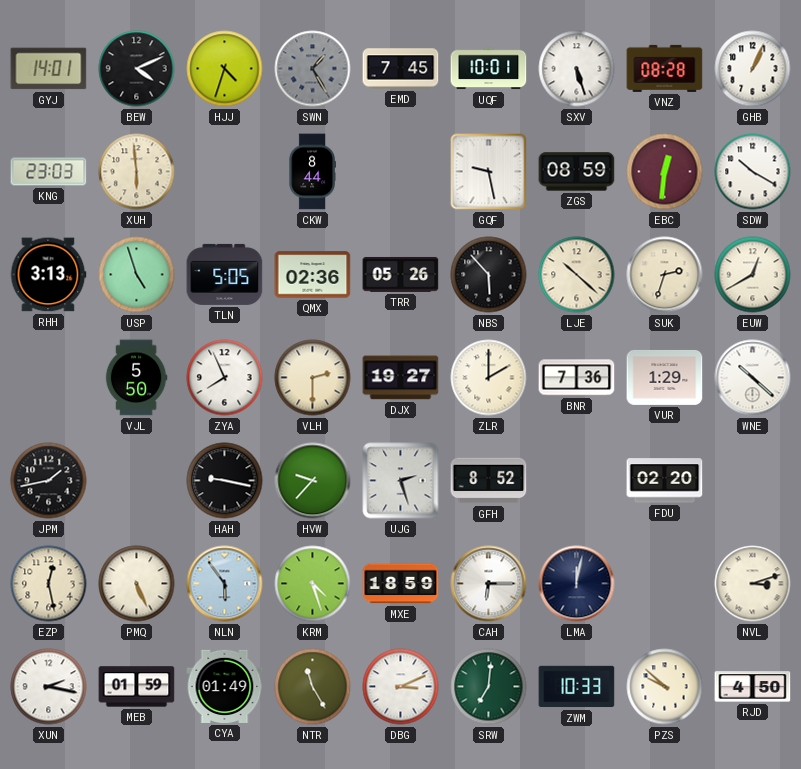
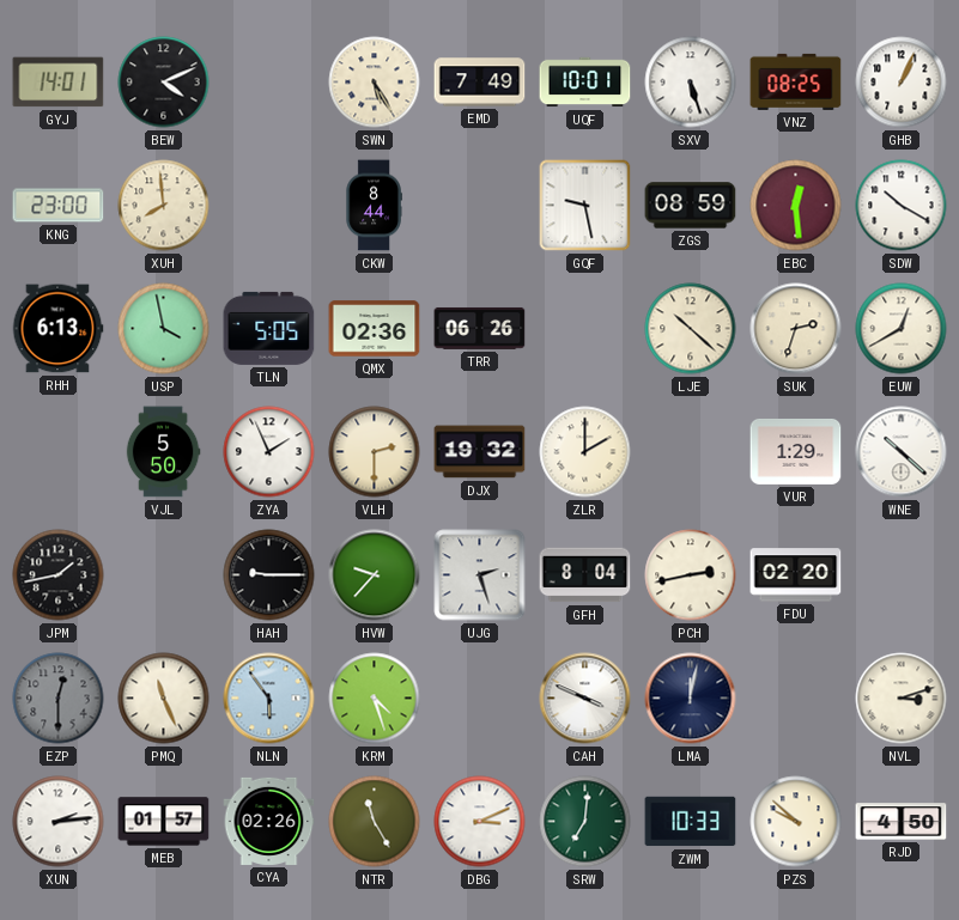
HJJ: 4:33 -> none
SWN: 1:25 -> 5:25
SWN dial: grey -> cream
EMD: 7:45 -> 7:49
VNZ: 08:28 -> 08:25
KNG: 23:03 -> 23:00
XUH: 5:59 -> 7:59
EBC: 12:31 -> 12:29
RHH: 3:13 -> 6:13
USP: 4:57 -> 3:58
TRR: 05:26 -> 06:26
NBS: 5:53 -> none
ZYA: 7:56 -> 1:56
DJX: 19:27 -> 19:32
BNR: 7:36 -> none
HAH: 9:17 -> 9:15
GFH: 8:52 -> 8:04
PCH: none -> 2:43
EZP: 12:28 -> 12:30
EZP dial: cream -> grey
PMQ: 5:26 -> 11:26
MXE: 18:59 -> none
CAH: 6:15 -> 3:49
XUN: 2:17 -> 2:14
MEB: 01:59 -> 01:57
CYA: 01:49 -> 02:26
